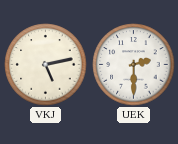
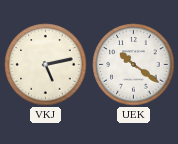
UEK: 2:30 -> 10:21
